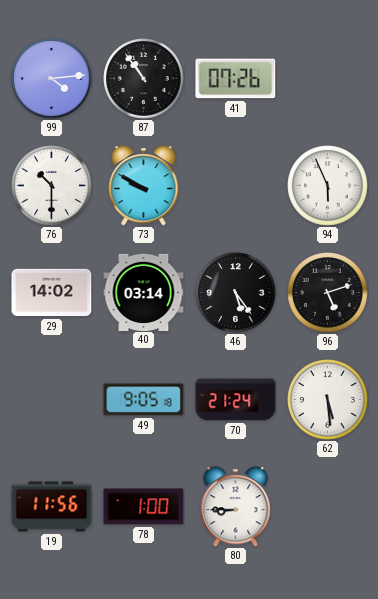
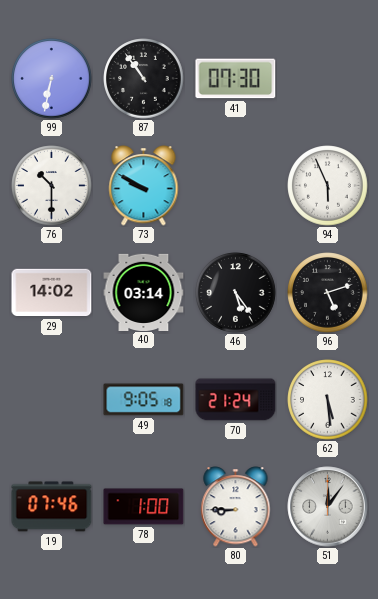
99: 4:14 -> 6:32
41: 07:26 -> 07:30
19: 11:56 -> 07:46
51: none -> 12:06
